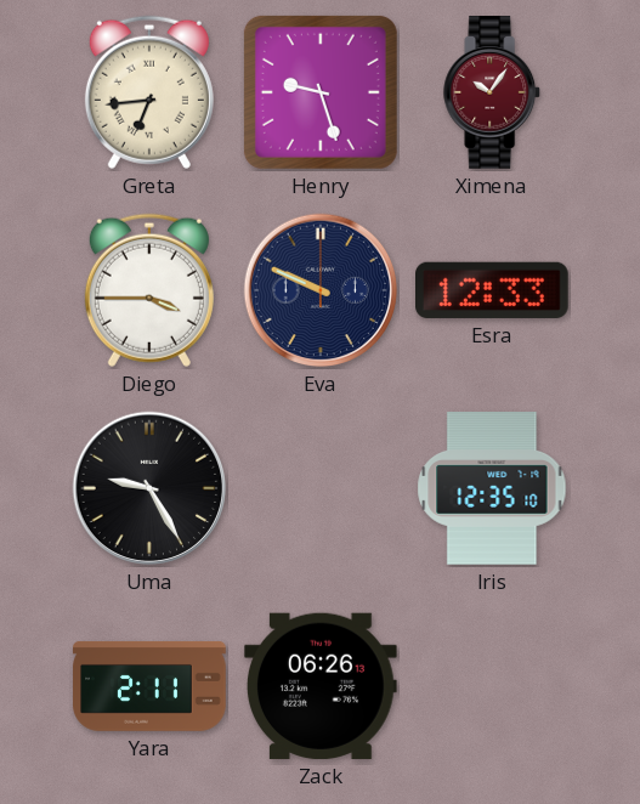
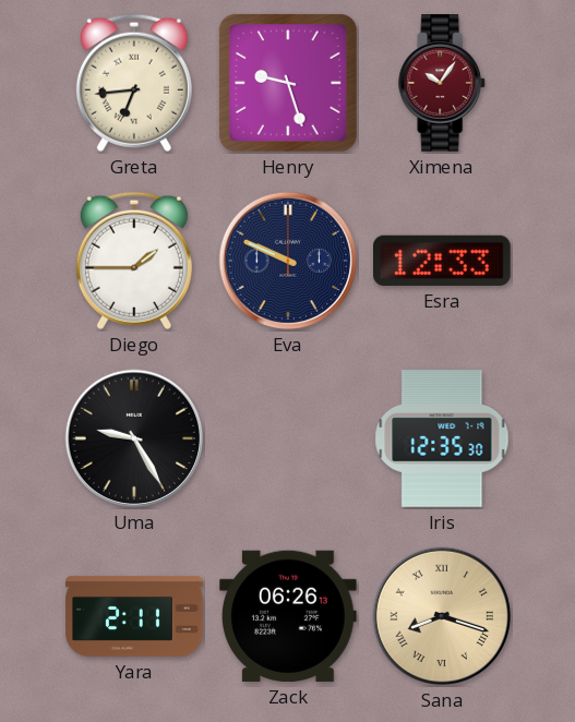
Diego: 3:45 -> 1:45
Iris: 12:35:10 -> 12:35:30
Sana: none -> 8:18
